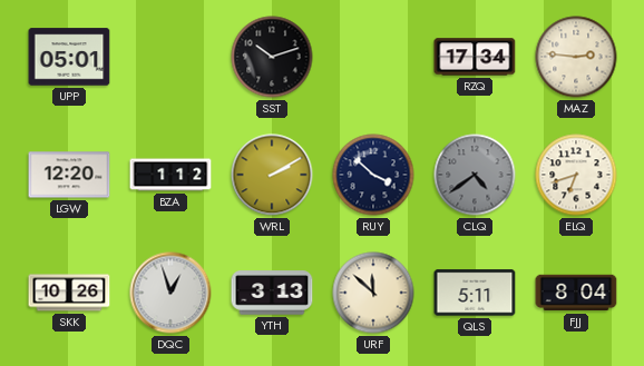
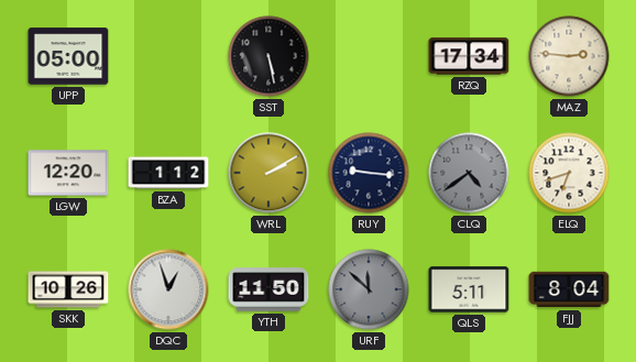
UPP: 05:01 -> 05:00
SST: 10:12 -> 5:28
RUY: 3:52 -> 9:16
YTH: 3:13 -> 11:50
URF dial: cream -> grey
